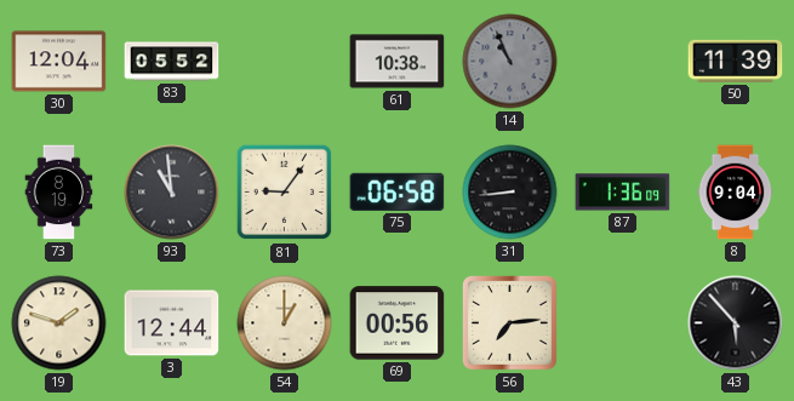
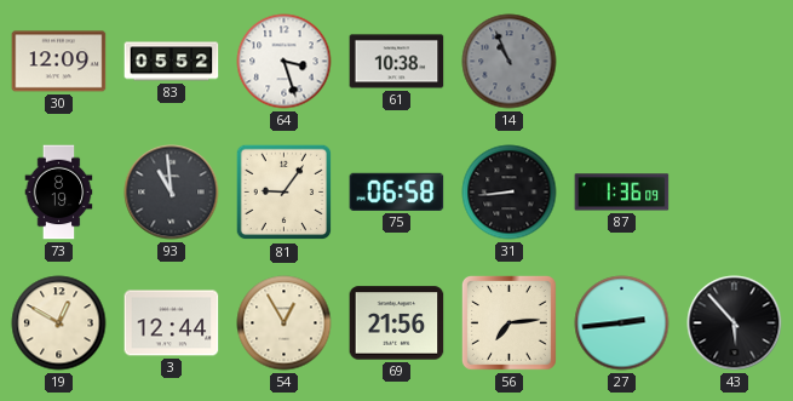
30: 12:04 -> 12:09
64: none -> 3:27
50: 11:39 -> none
8: 9:04 -> none
19: 1:48 -> 12:50
54: 1:00 -> 12:55
69: 00:56 -> 21:56
27: none -> 2:44
